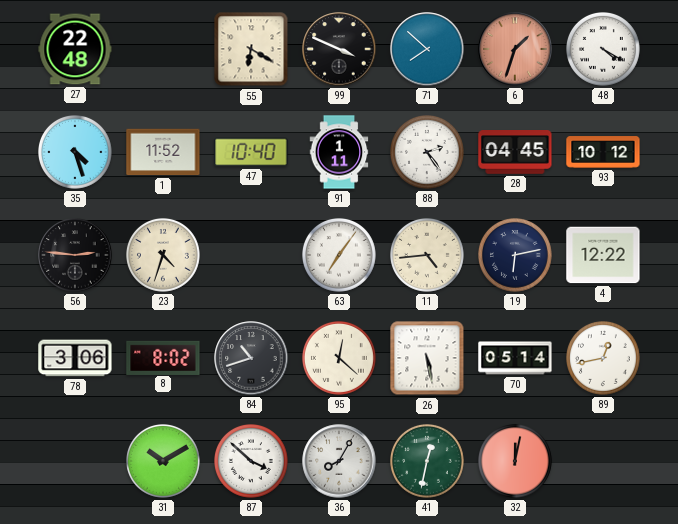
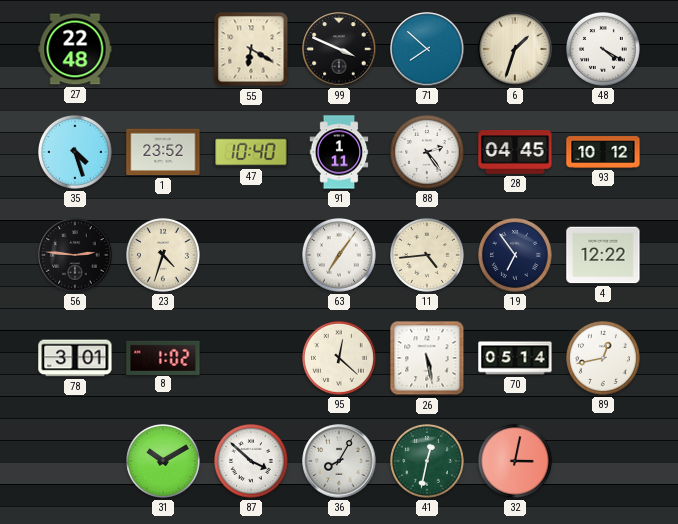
6 dial: salmon -> cream
1: 11:52 -> 23:52
19: 6:13 -> 6:54
78: 3:06 -> 3:01
8: 8:02 -> 1:02
84: 10:42 -> none
32: 12:02 -> 3:02
